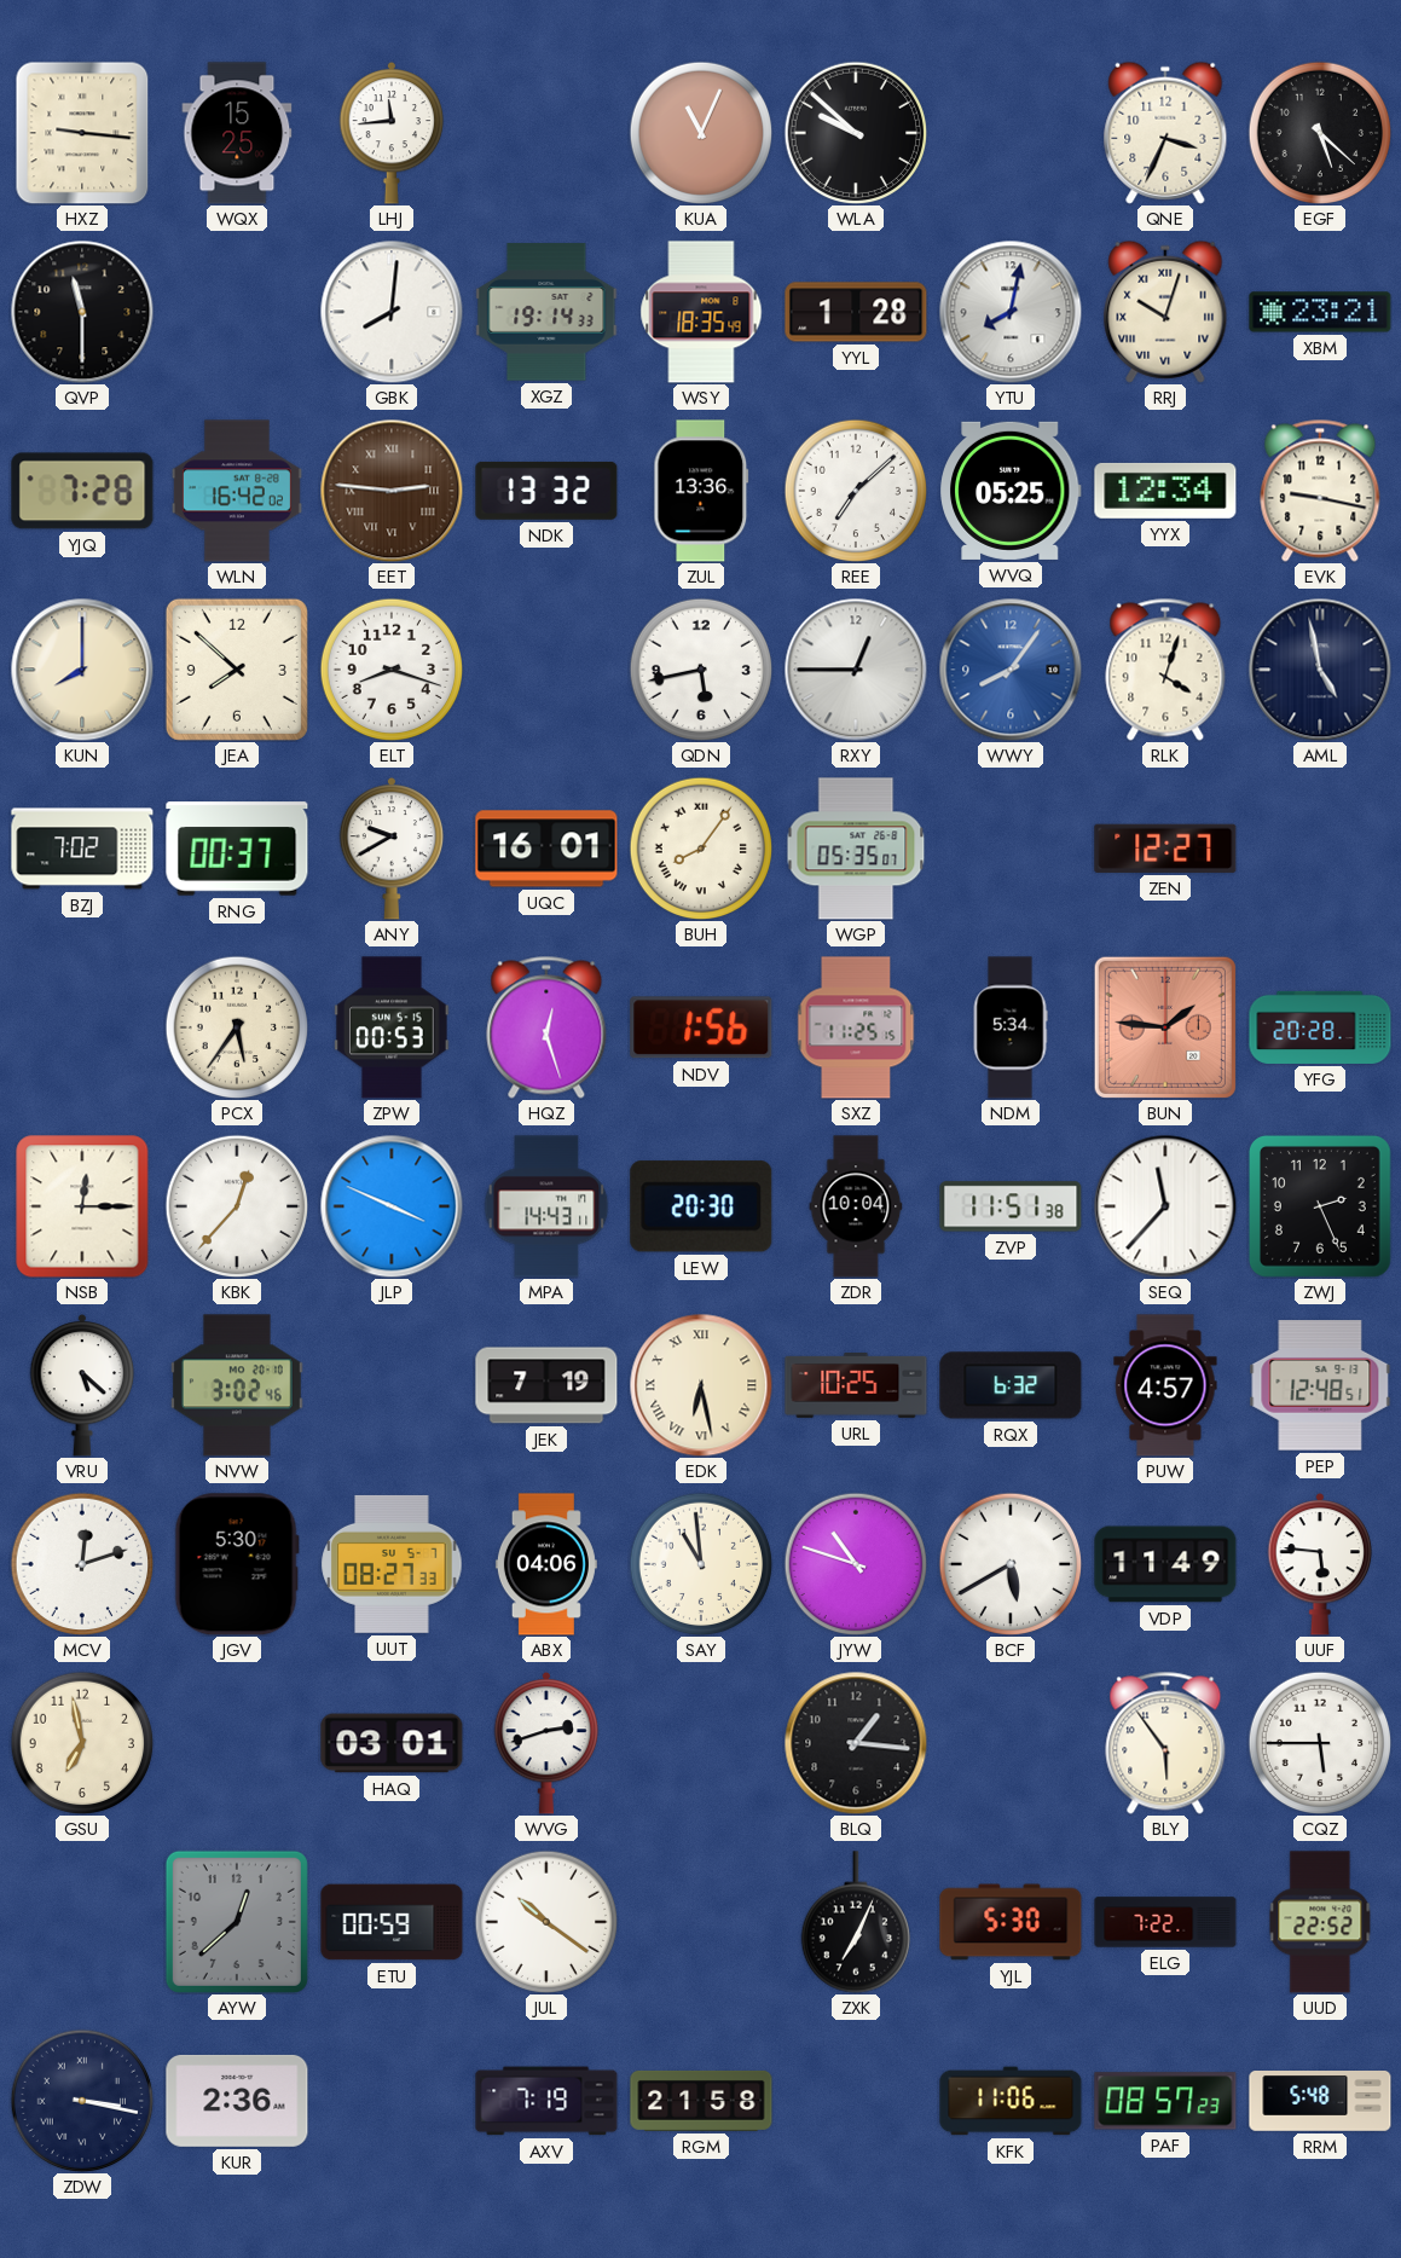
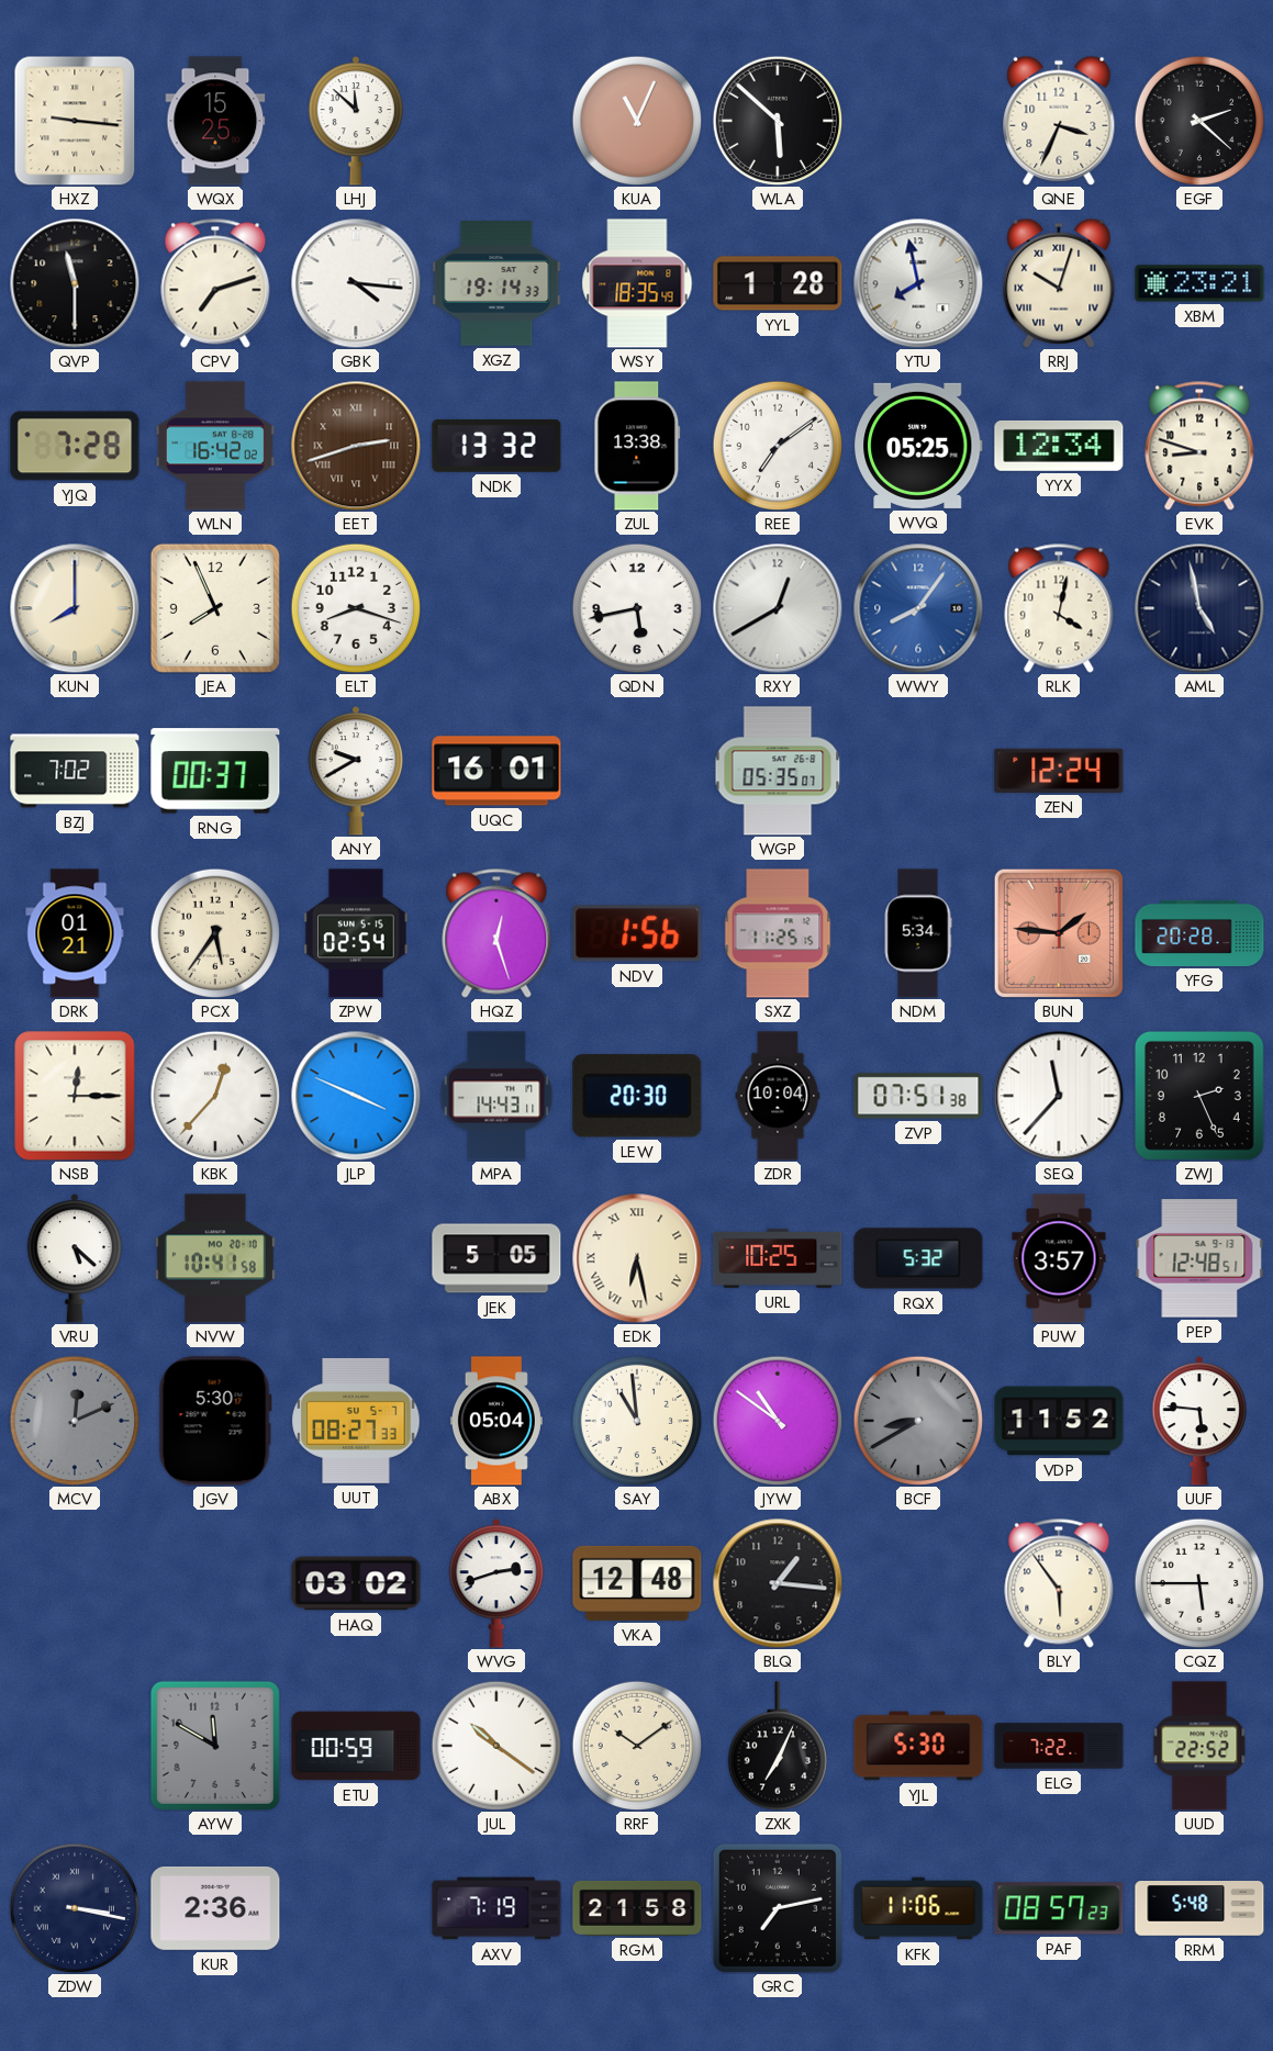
LHJ: 11:44 -> 11:52
WLA: 9:52 -> 5:52
EGF: 5:22 -> 2:22
CPV: none -> 7:12
GBK: 8:01 -> 4:16
YTU: 8:02 -> 7:58
EET: 2:46 -> 2:42
ZUL: 13:36 -> 13:38
REE: 7:08 -> 7:09
EVK: 9:17 -> 8:48
JEA: 7:52 -> 7:56
RXY: 12:45 -> 12:40
RLK: 4:03 -> 4:02
BUH: 8:06 -> none
ZEN: 12:27 -> 12:24
DRK: none -> 01:21
ZPW: 00:53 -> 02:54
ZVP: 11:51 -> 07:51
NVW: 3:02 -> 10:41
JEK: 7:19 -> 5:05
RQX: 6:32 -> 5:32
PUW: 4:57 -> 3:57
MCV: 12:12 -> 12:11
MCV dial: white -> grey
ABX: 04:06 -> 05:04
JYW: 10:48 -> 10:51
BCF: 5:40 -> 8:40
BCF dial: white -> grey
VDP: 11:49 -> 11:52
GSU: 6:58 -> none
HAQ: 03:01 -> 03:02
VKA: none -> 12:48
AYW: 12:38 -> 11:50
RRF: none -> 10:09
GRC: none -> 7:13
